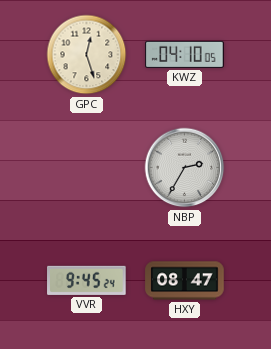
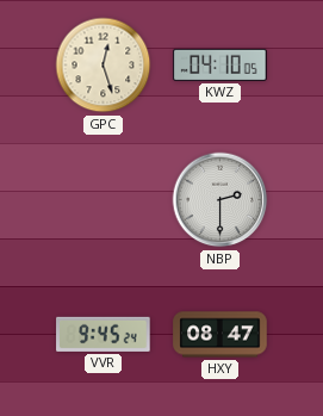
NBP: 2:35 -> 2:30
